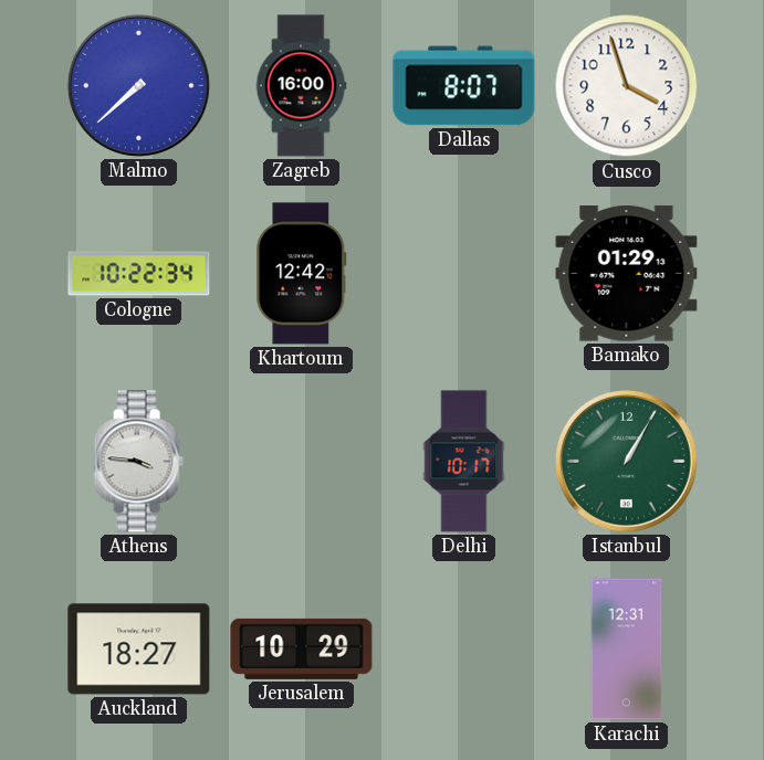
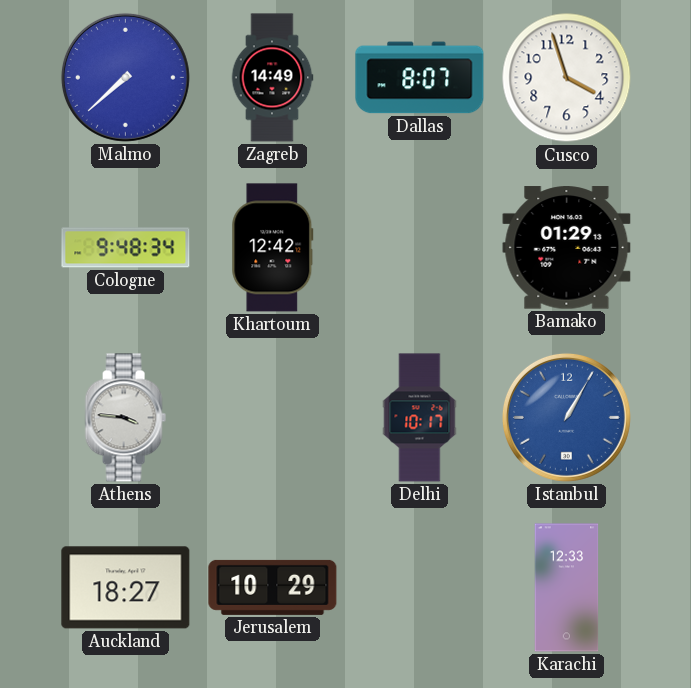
Zagreb: 16:00 -> 14:49
Cologne: 10:22 -> 9:48
Istanbul dial: green -> blue
Karachi: 12:31 -> 12:33
